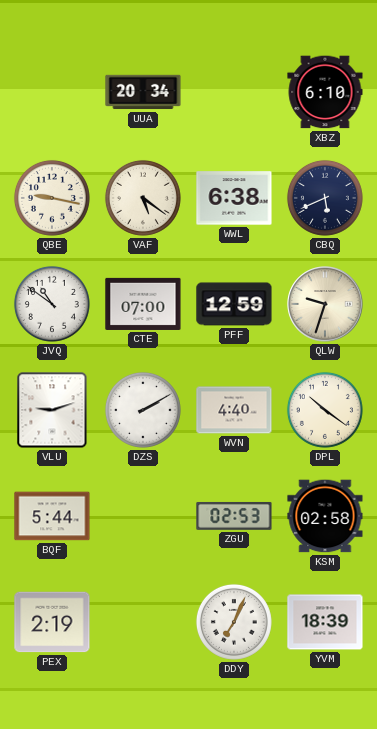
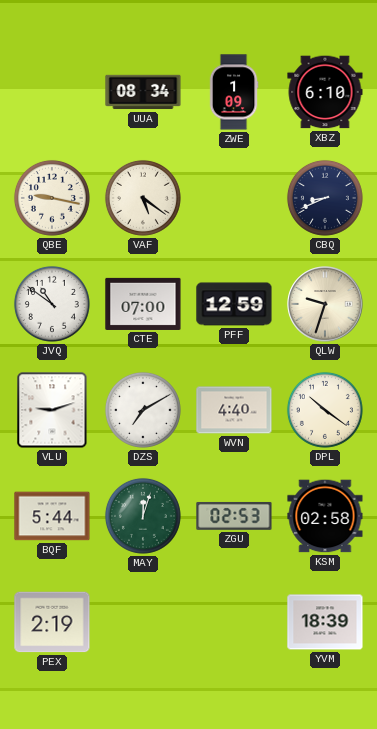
UUA: 20:34 -> 08:34
ZWE: none -> 1:09
WWL: 6:38 -> none
CBQ: 5:41 -> 8:41
DZS: 2:10 -> 7:10
MAY: none -> 12:03
DDY: 7:04 -> none
